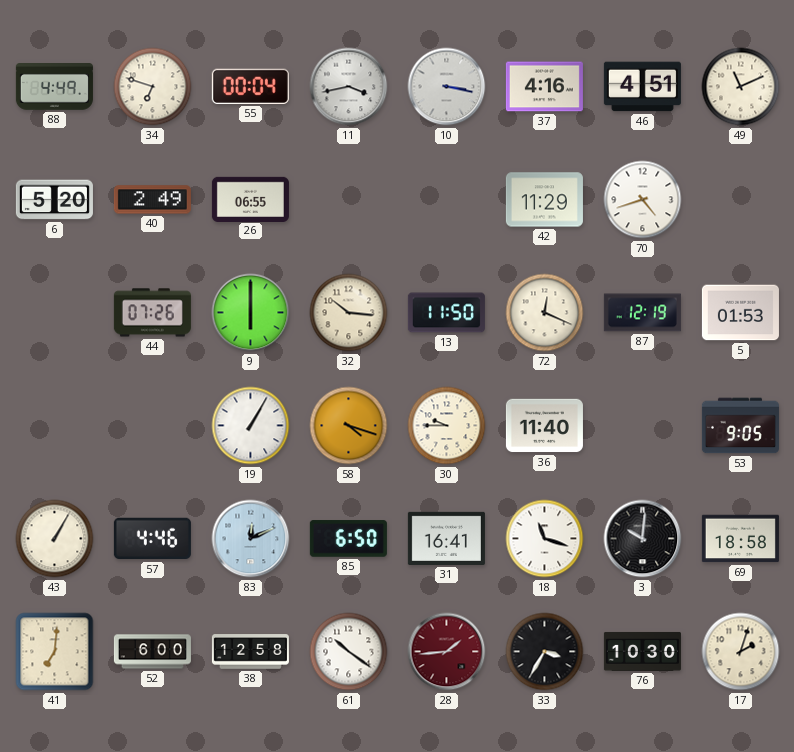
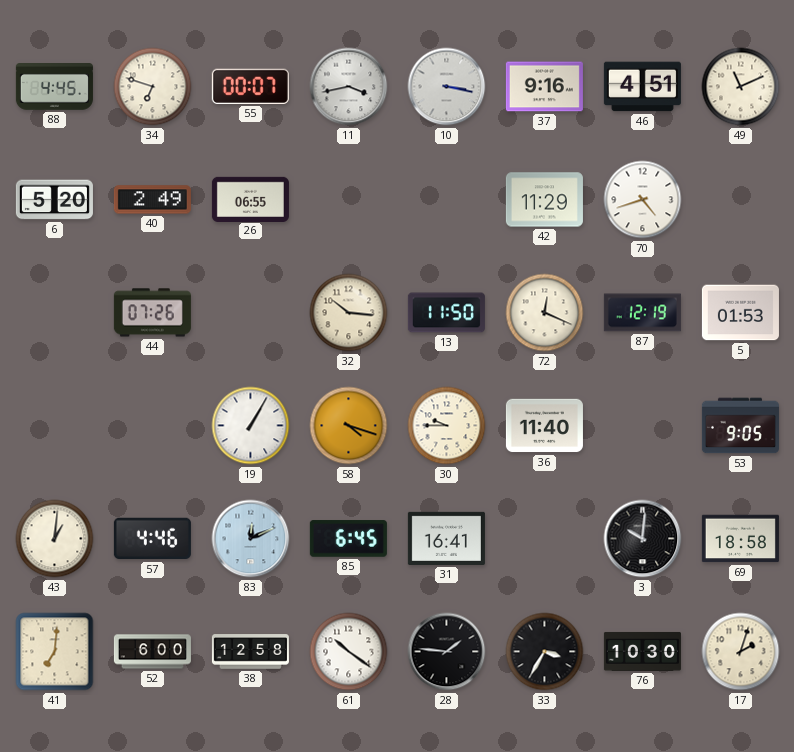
88: 4:49 -> 4:45
55: 00:04 -> 00:07
37: 4:16 -> 9:16
9: 6:00 -> none
43: 1:05 -> 1:01
85: 6:50 -> 6:45
18: 11:18 -> none
28: 1:44 -> 1:46
28 dial: burgundy -> black
